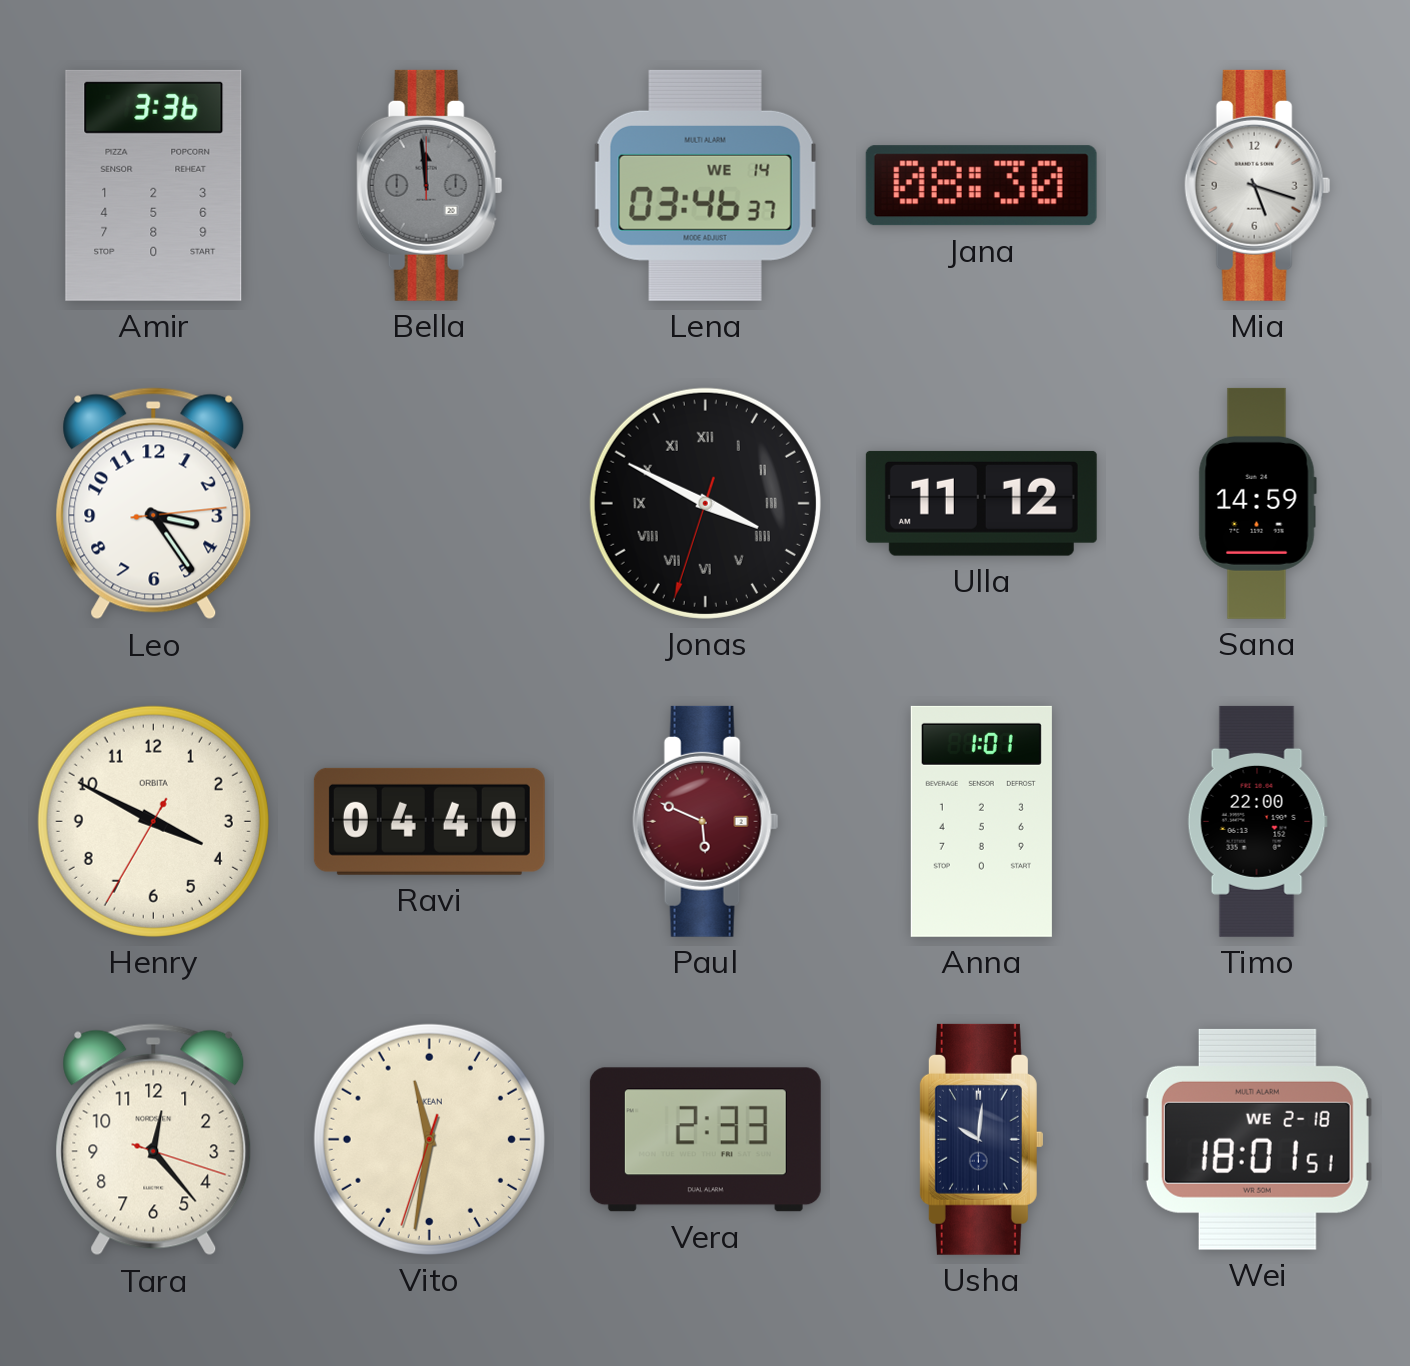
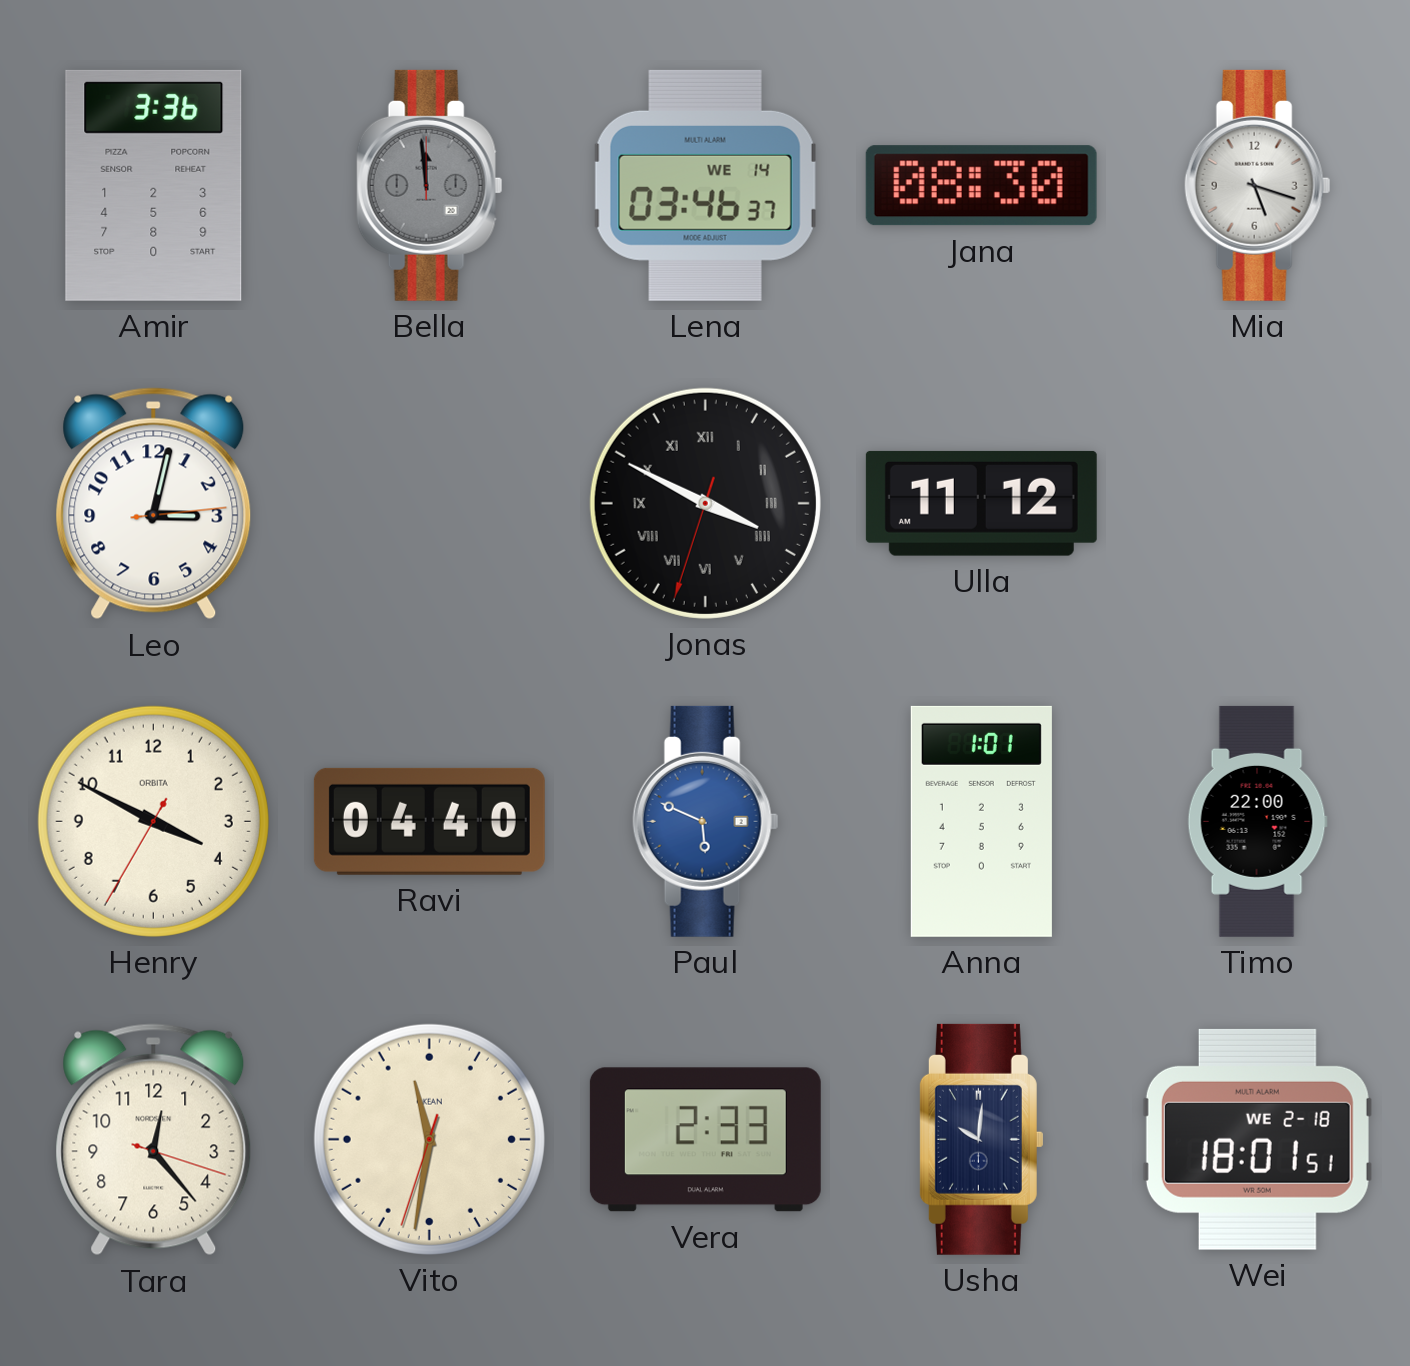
Leo: 3:24 -> 3:02
Sana: 14:59 -> none
Paul dial: burgundy -> blue
